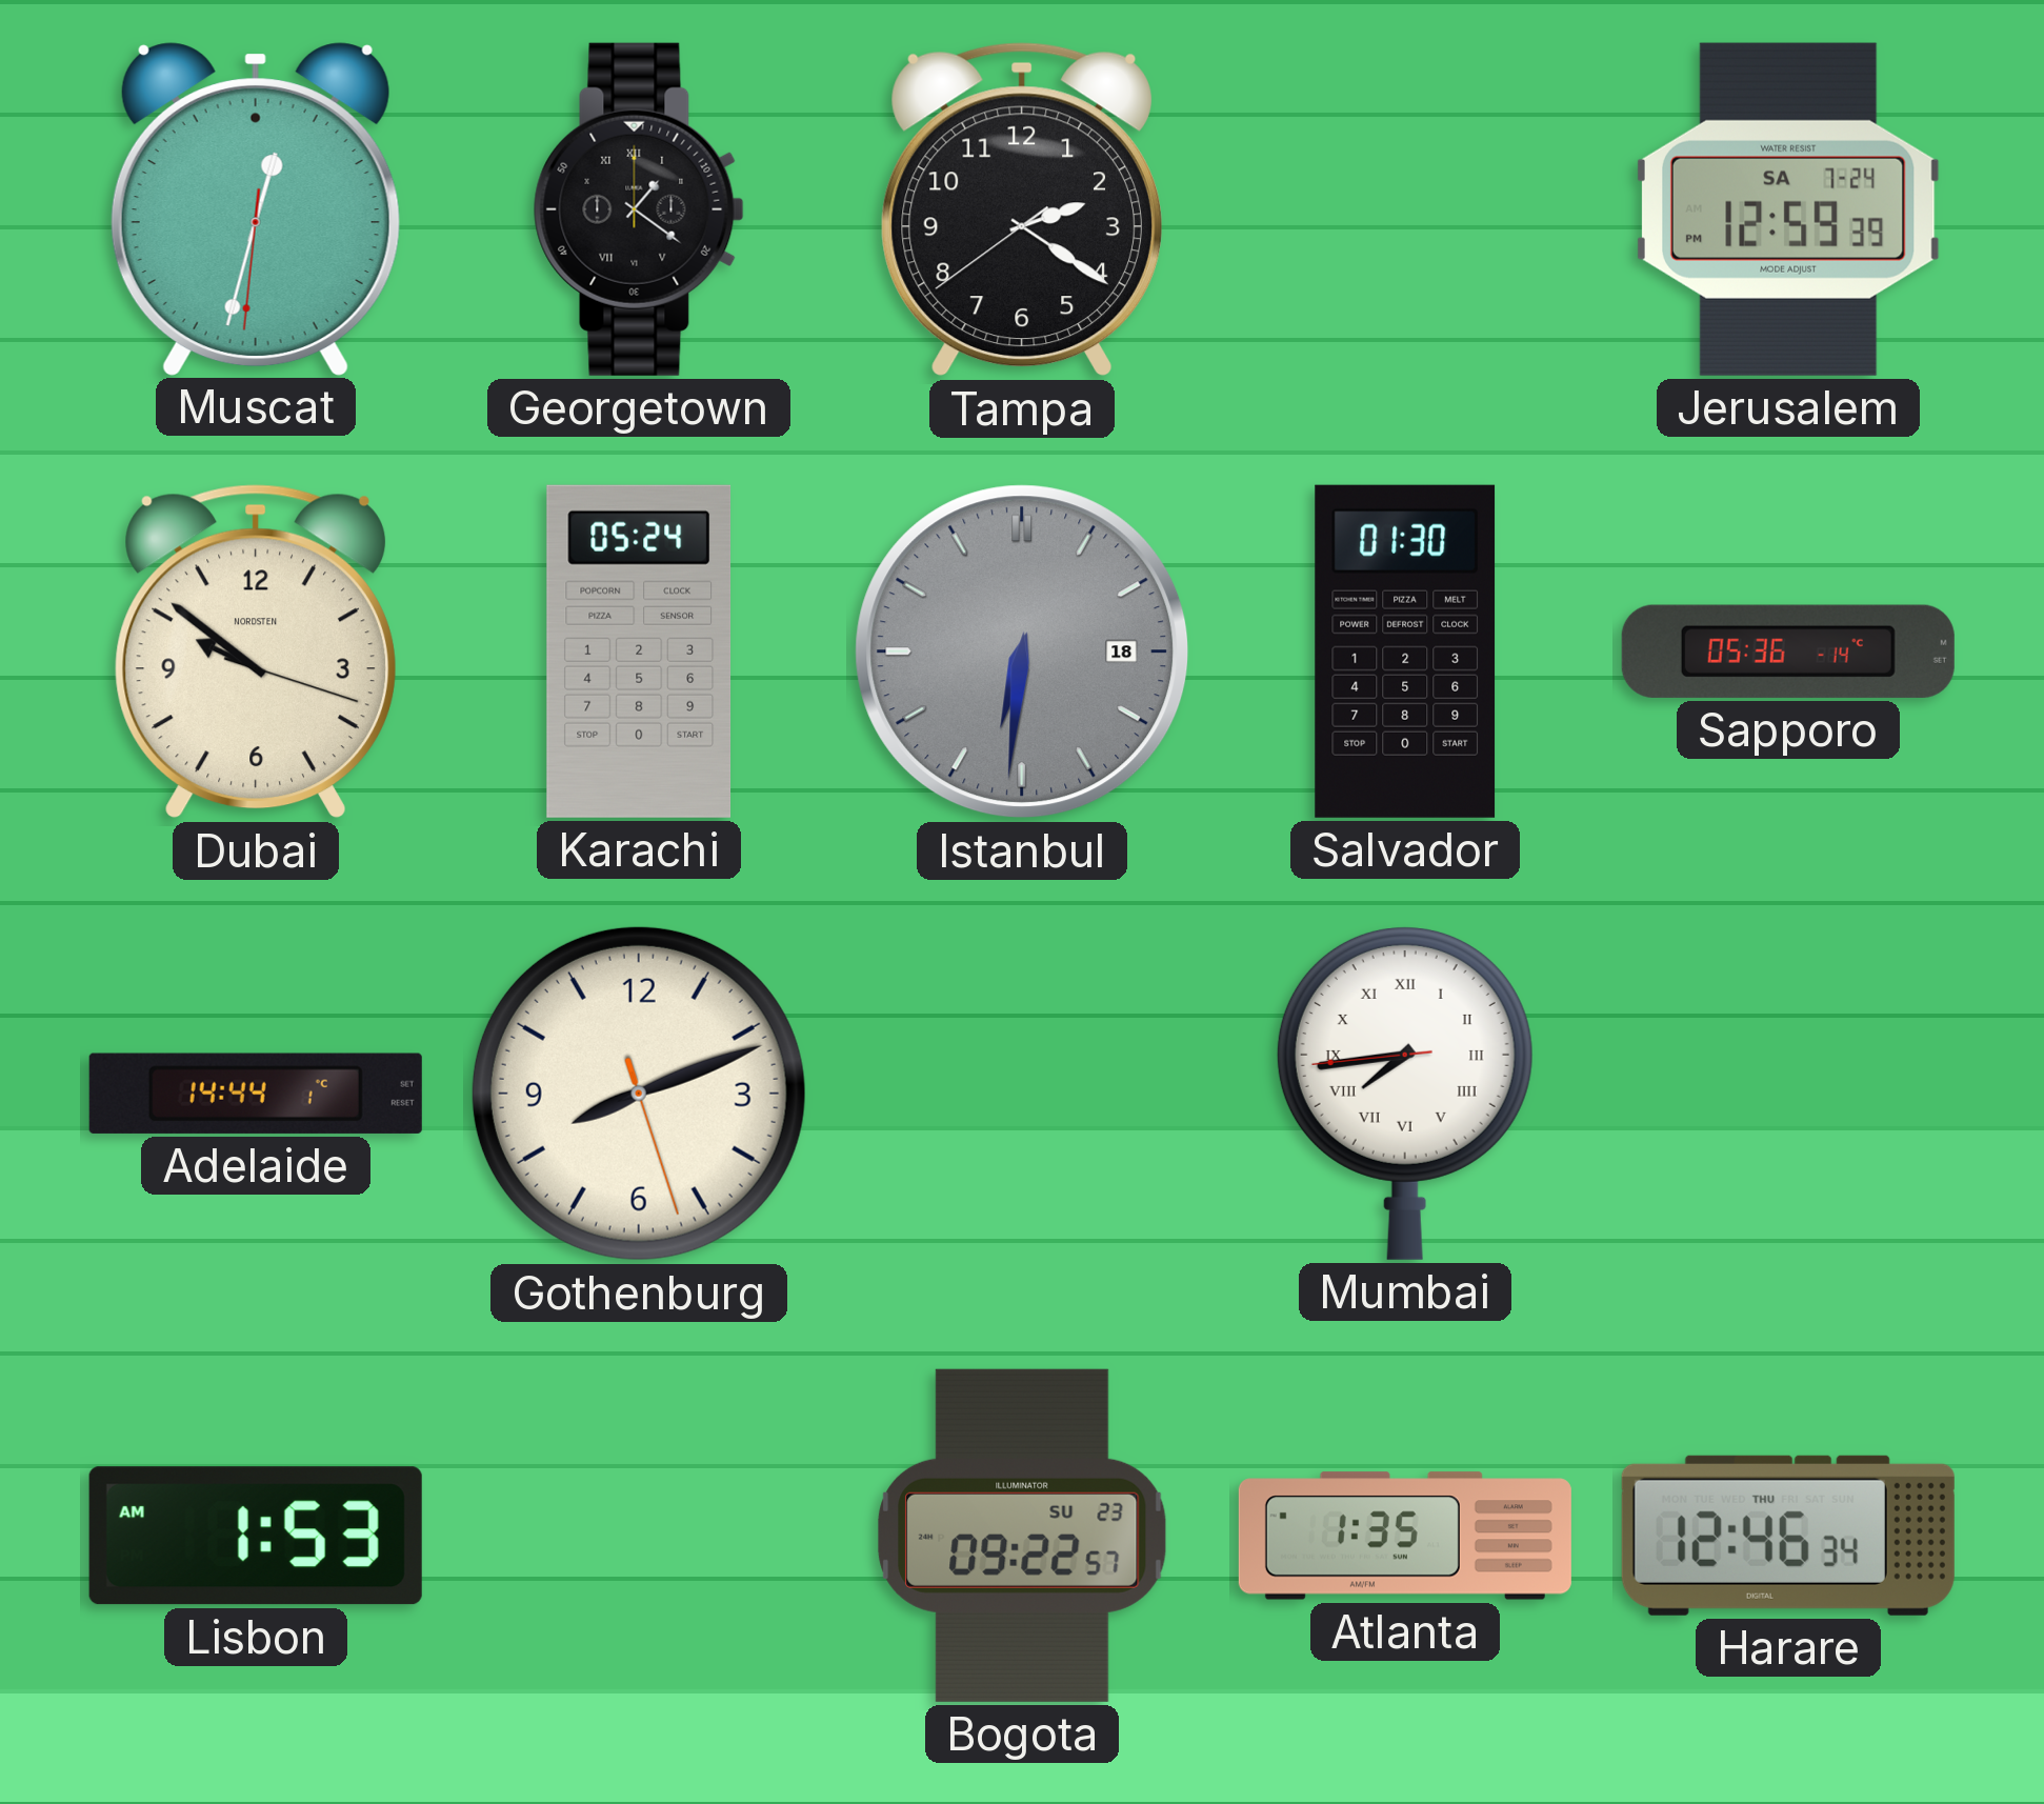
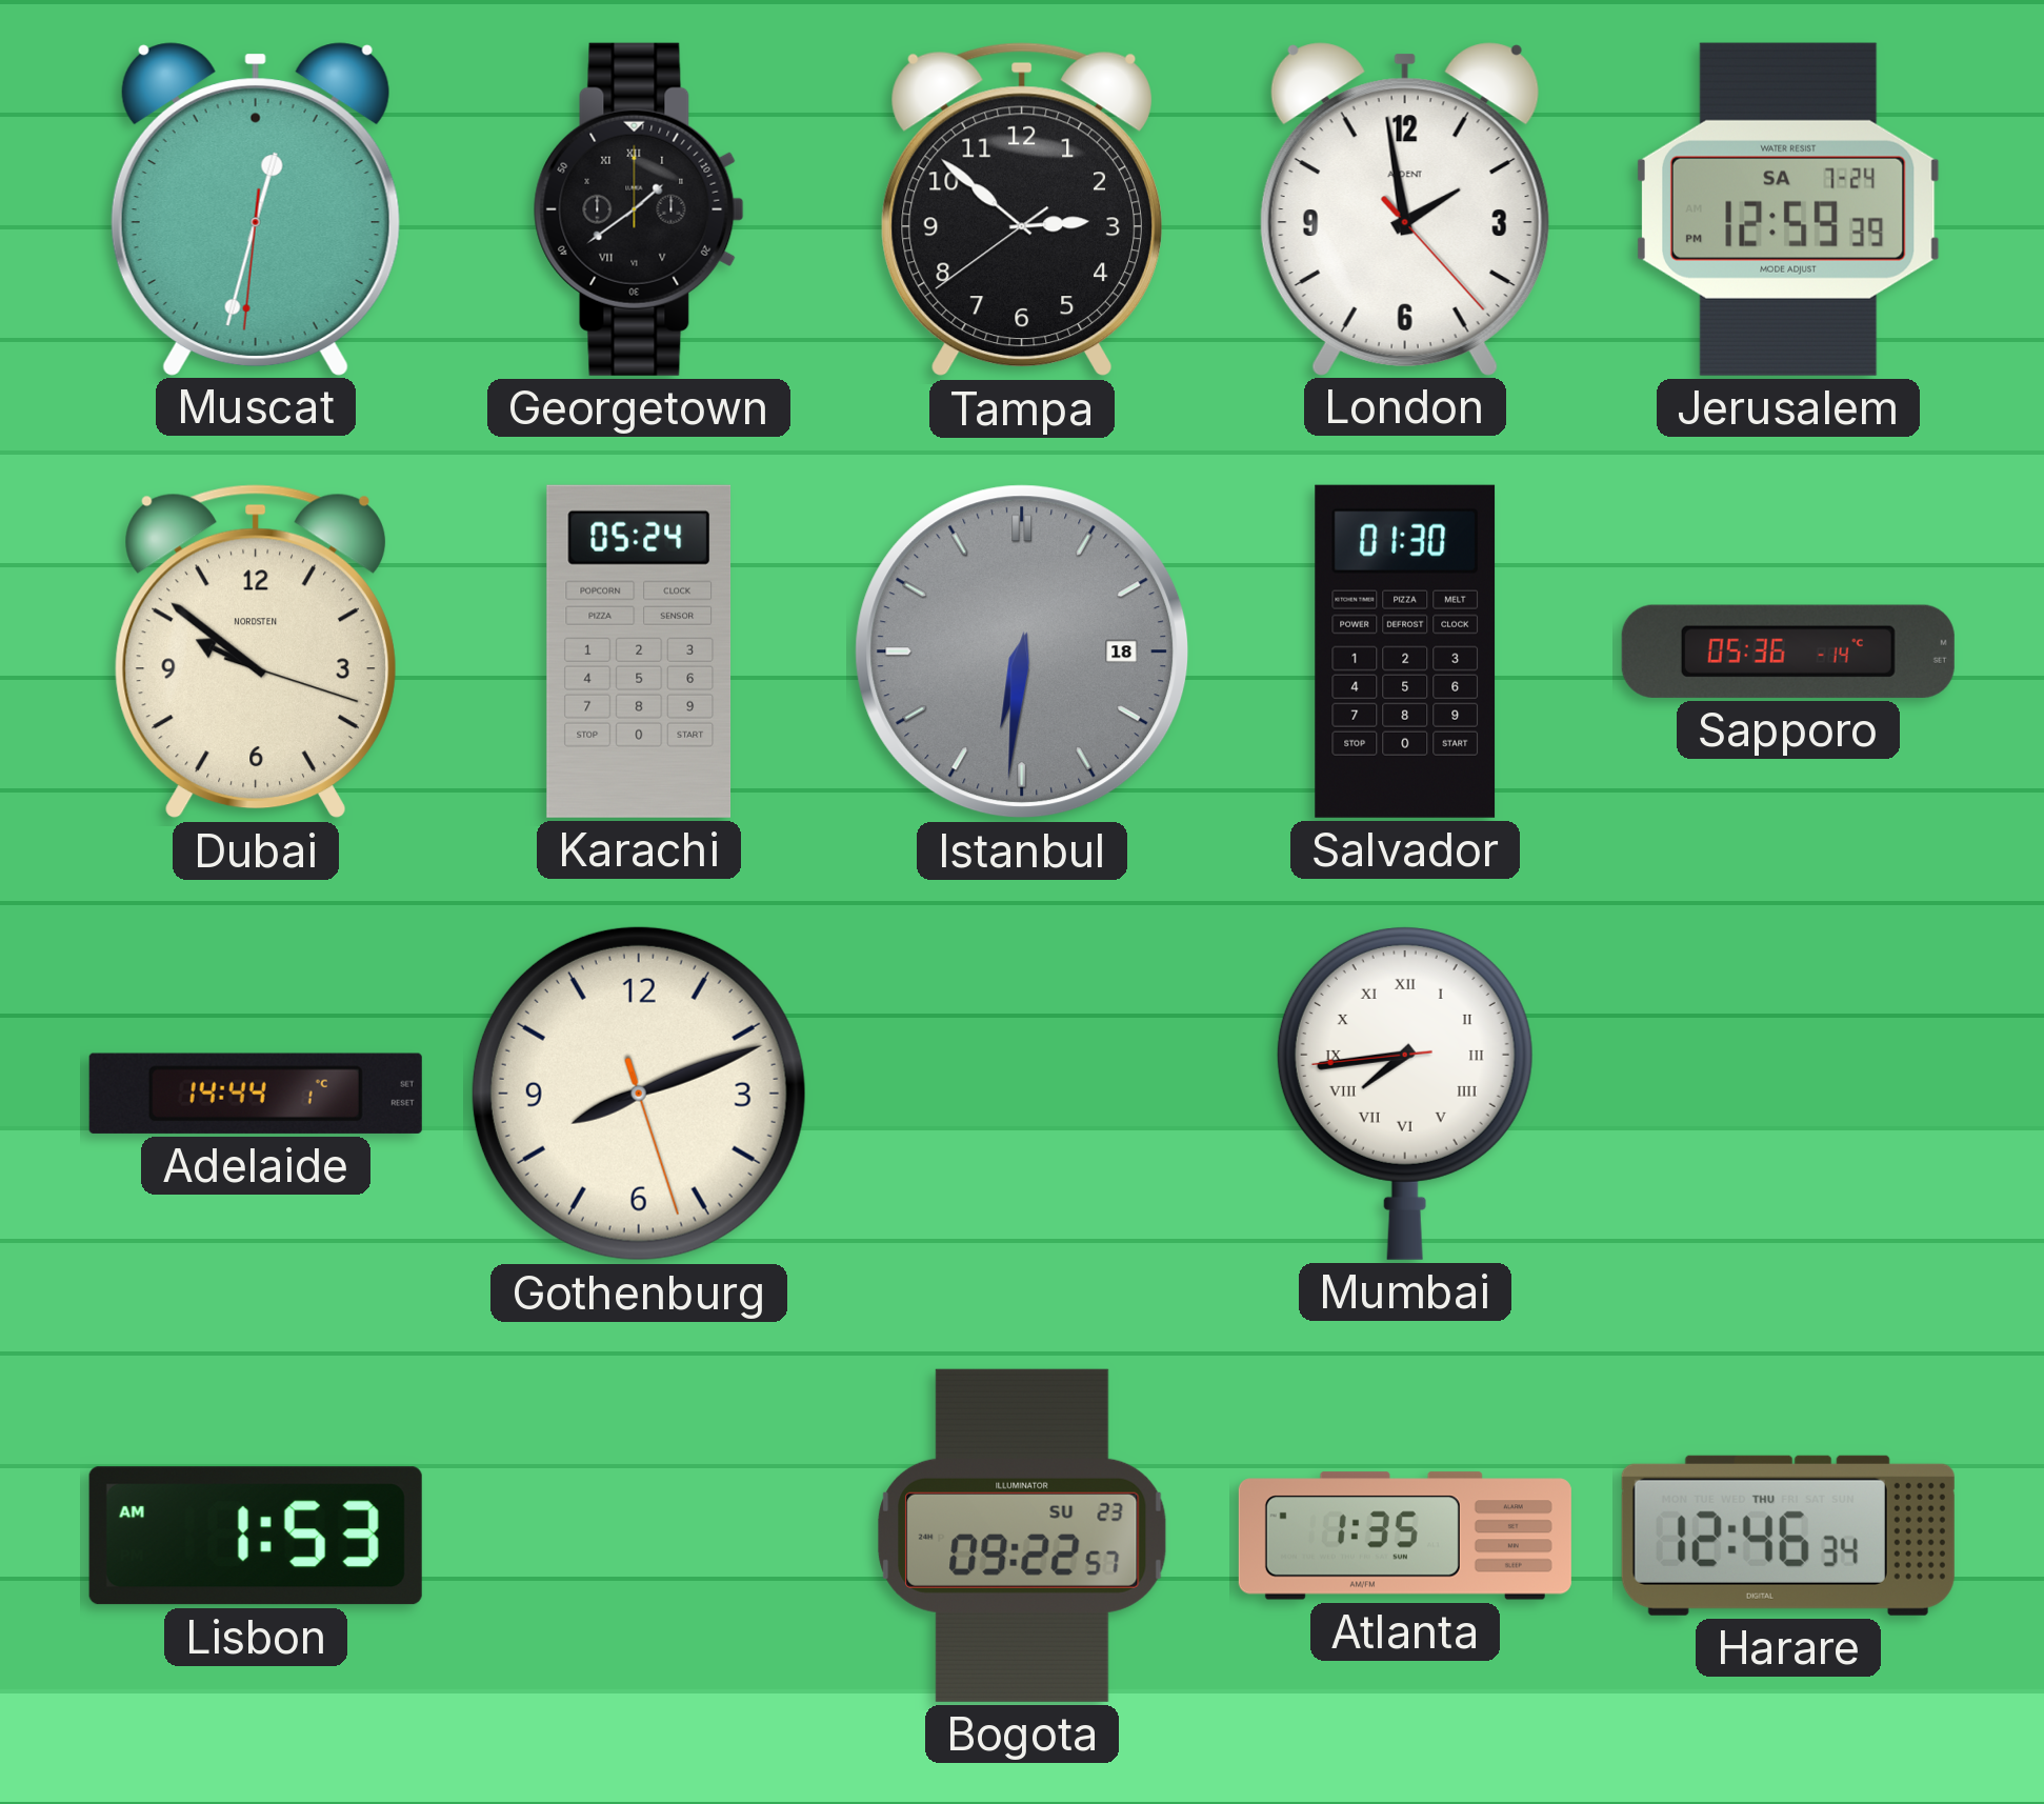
Georgetown: 1:21 -> 1:39
Tampa: 2:20 -> 2:51
London: none -> 1:58
